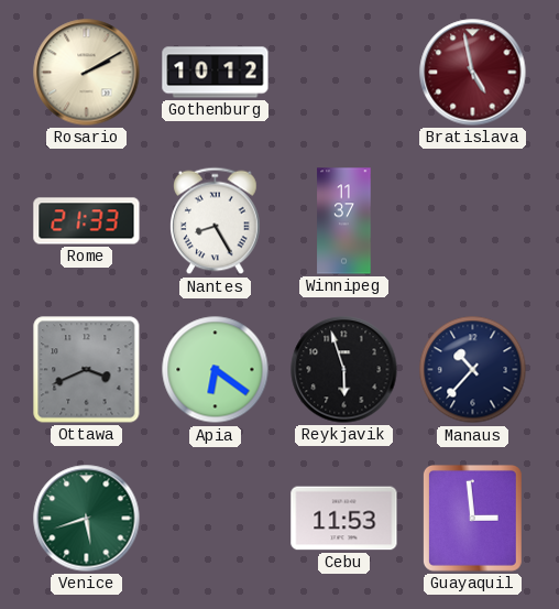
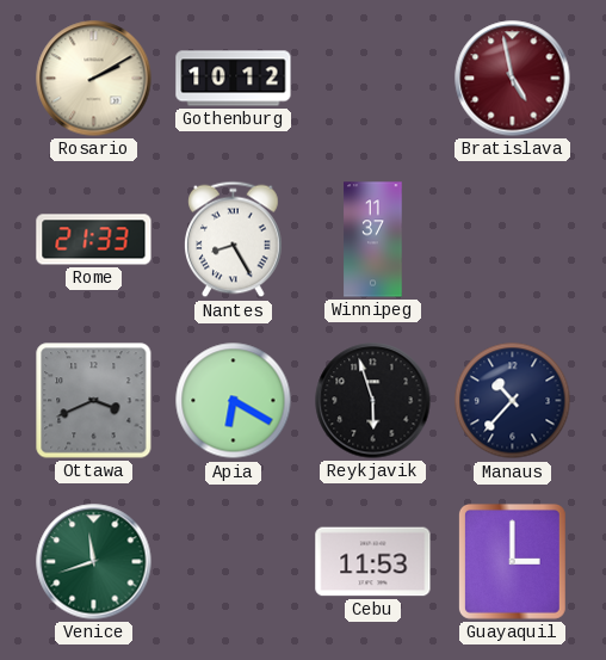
Apia: 6:21 -> 6:20
Venice: 5:42 -> 11:42
Guayaquil: 2:59 -> 3:00
